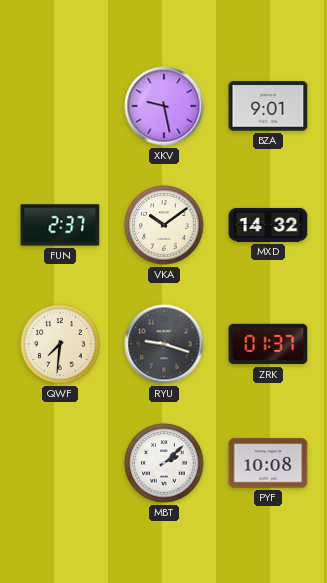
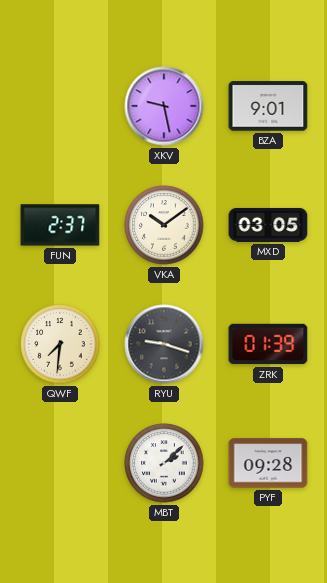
MXD: 14:32 -> 03:05
ZRK: 01:37 -> 01:39
PYF: 10:08 -> 09:28
